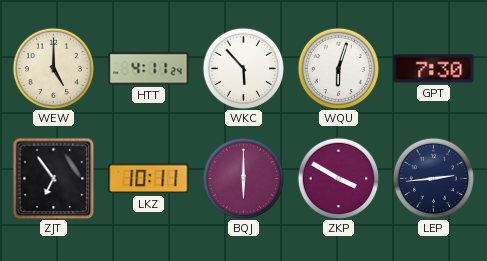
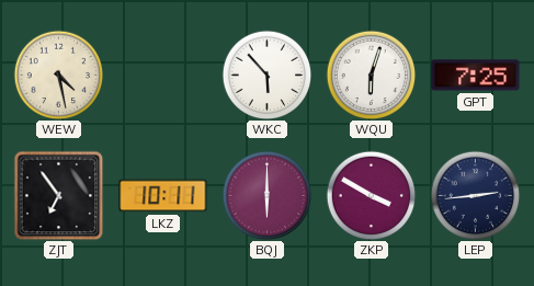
WEW: 5:00 -> 4:28
HTT: 4:11 -> none
GPT: 7:30 -> 7:25
